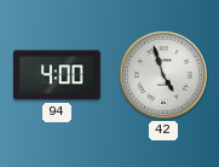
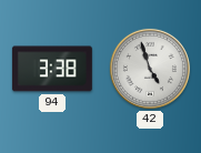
94: 4:00 -> 3:38
